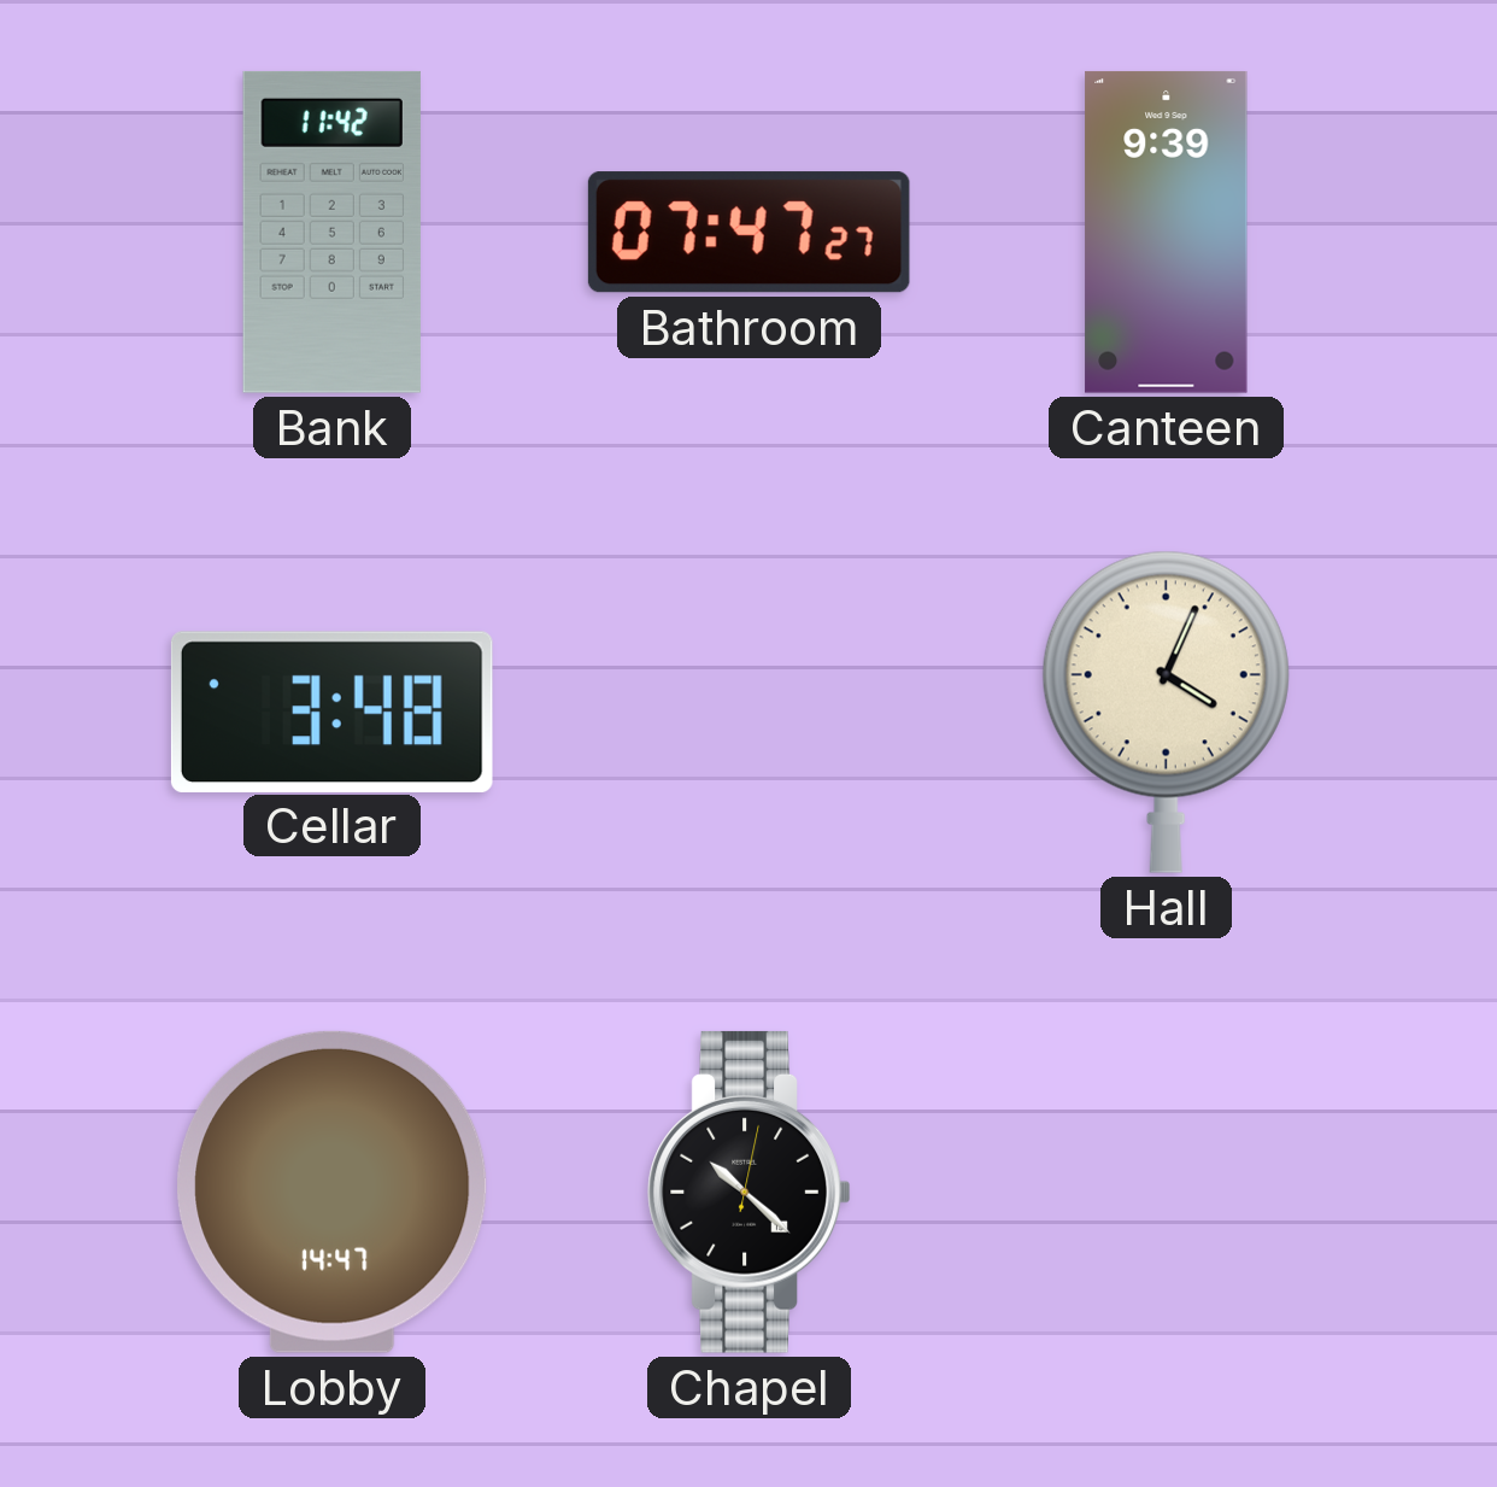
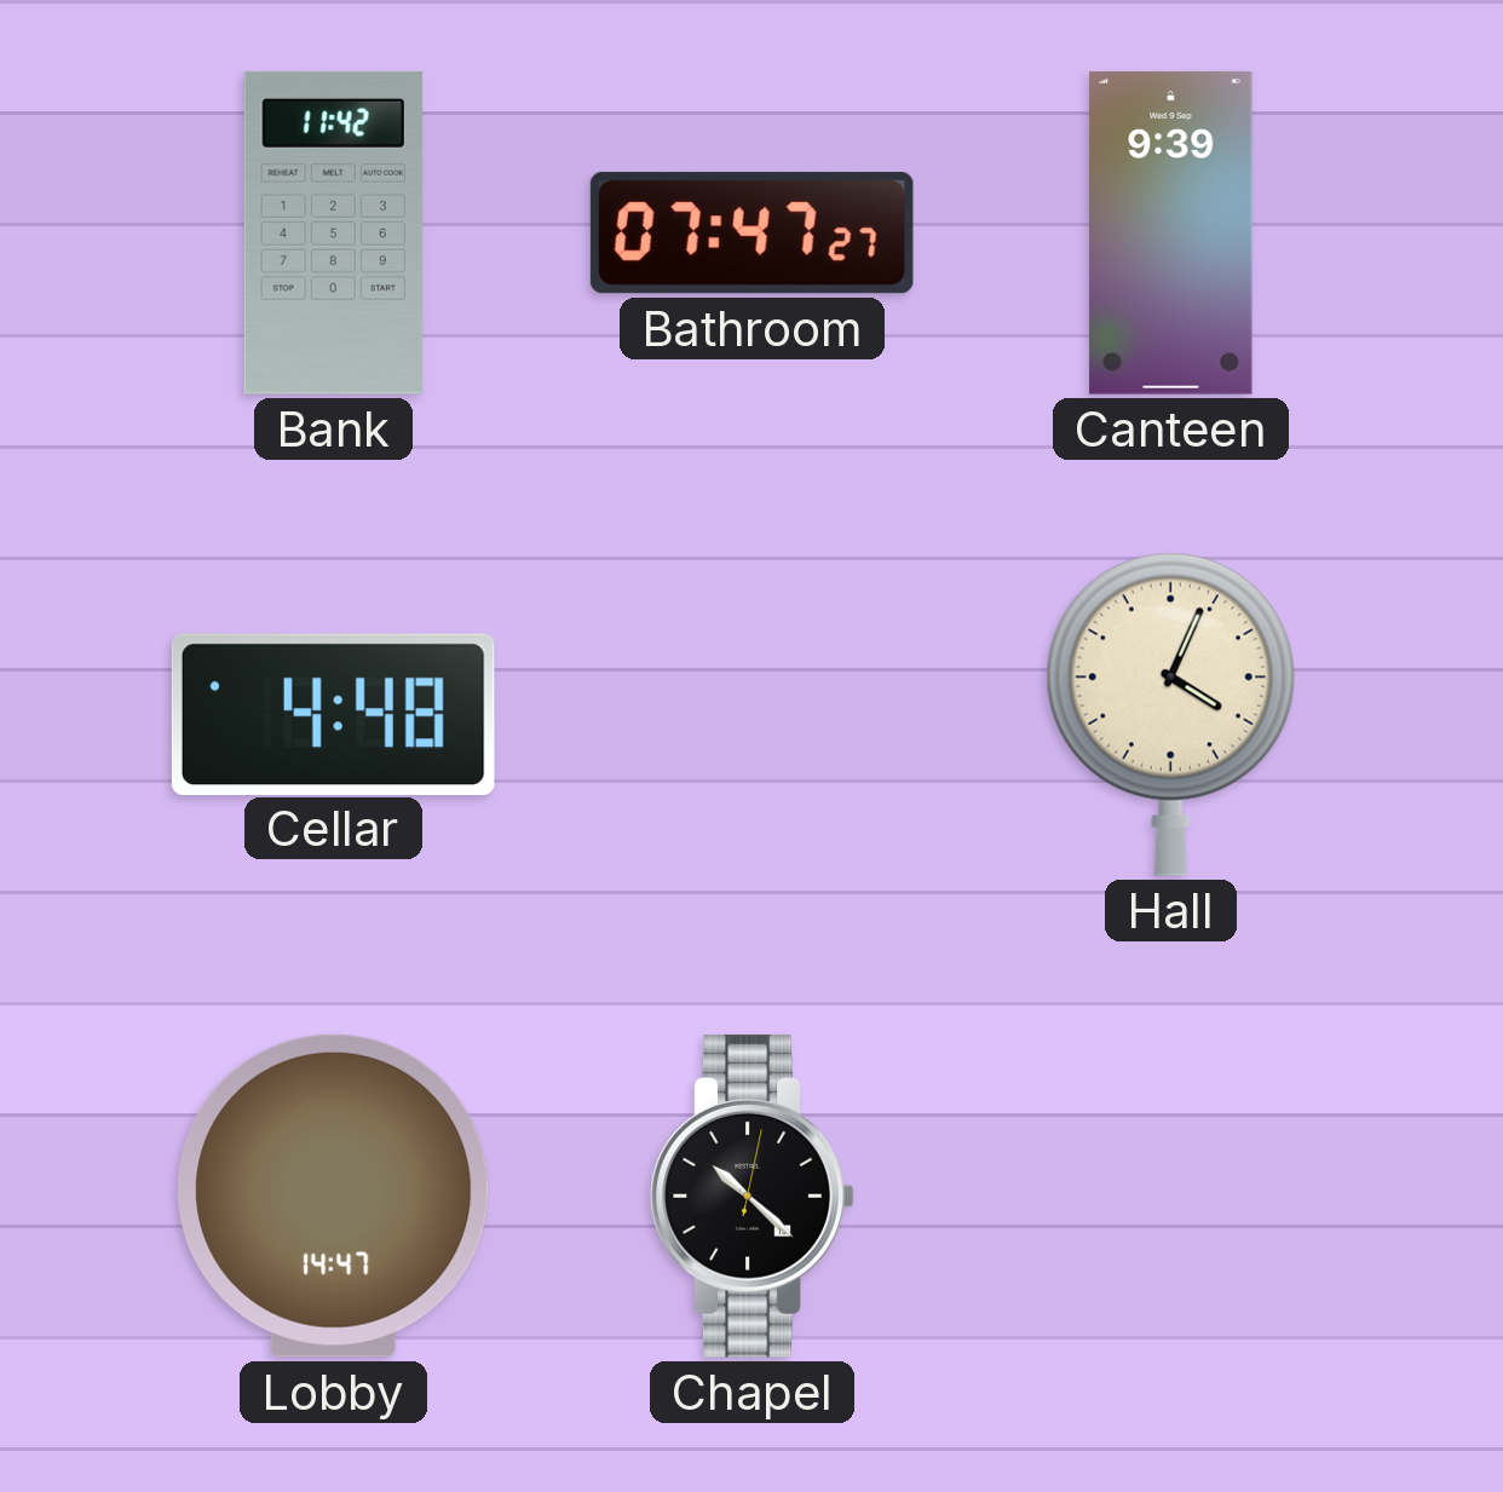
Cellar: 3:48 -> 4:48
